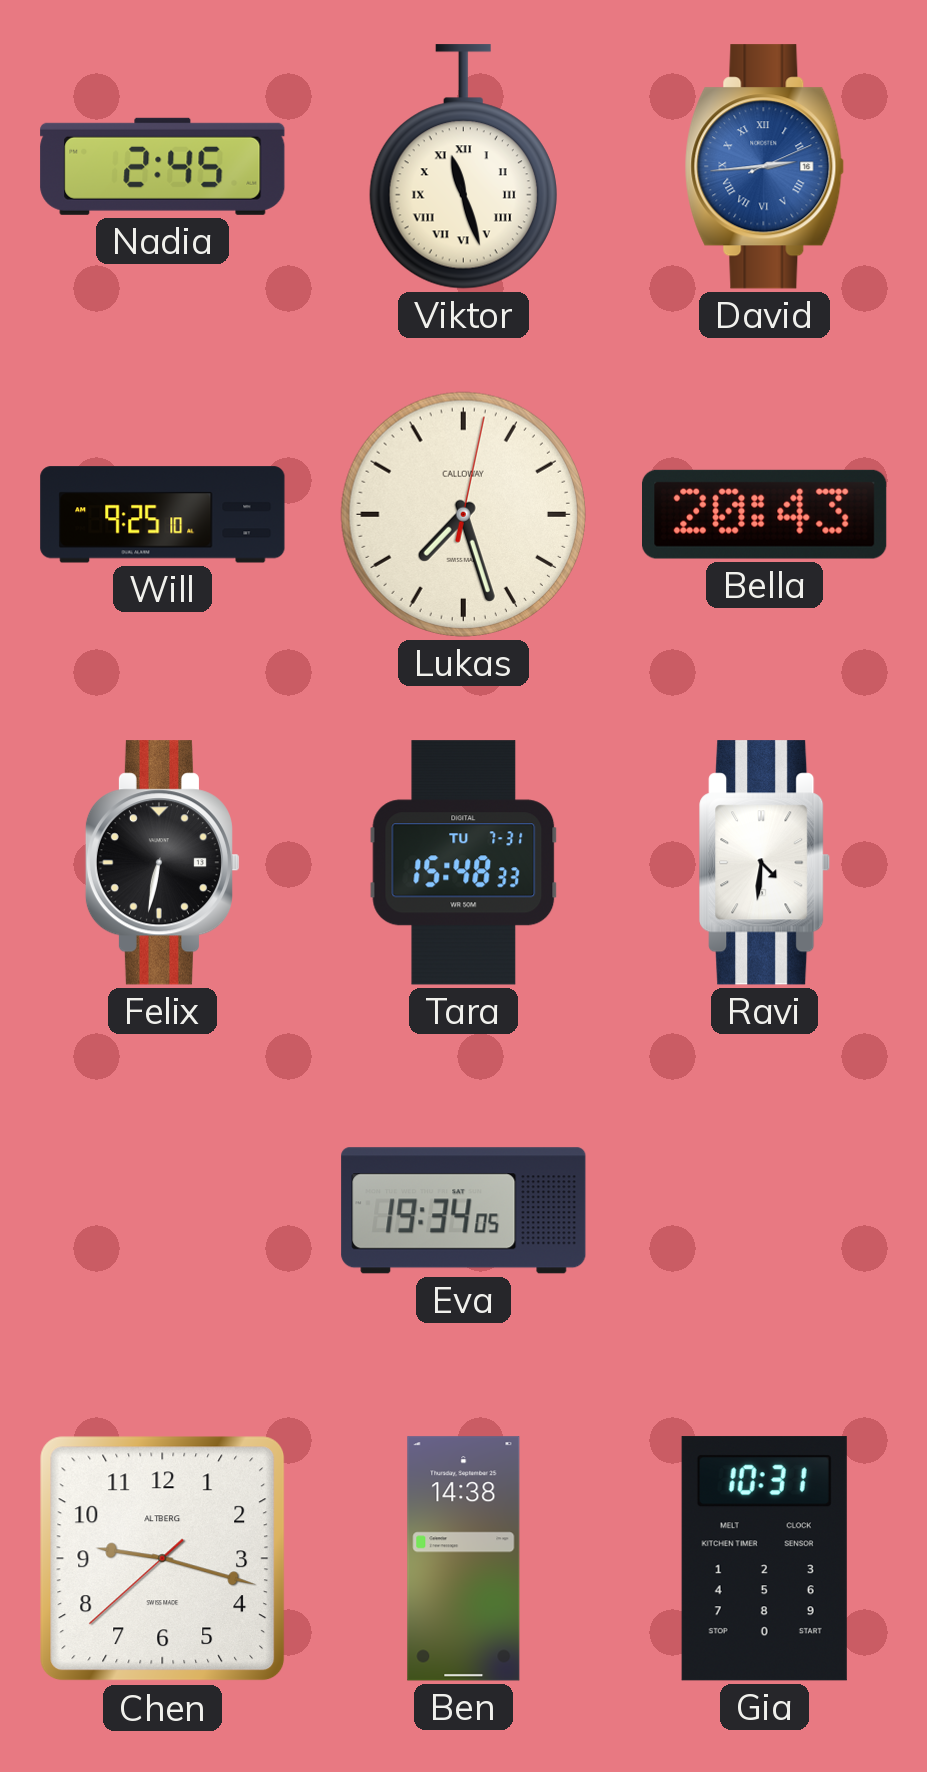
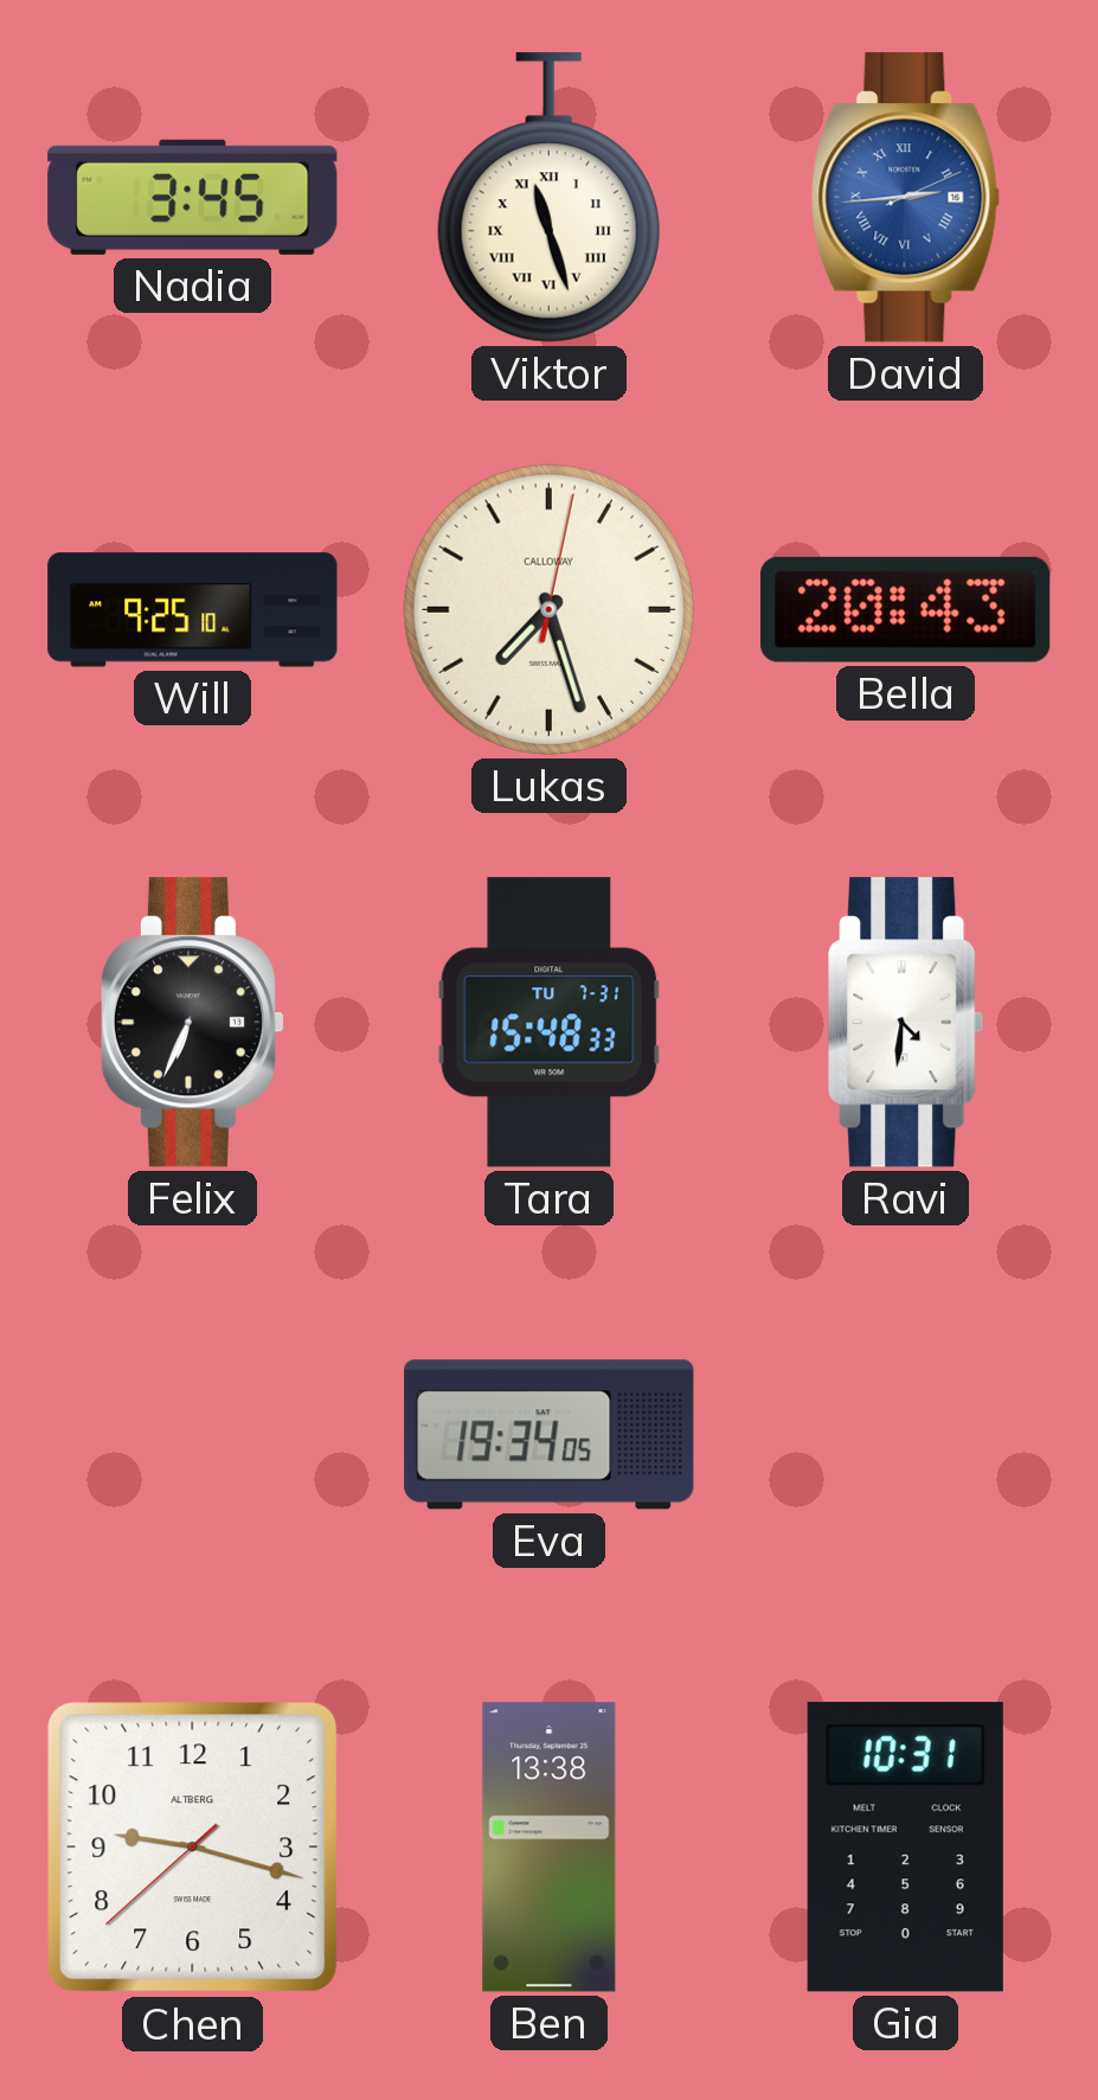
Nadia: 2:45 -> 3:45
Felix: 6:32 -> 6:34
Ben: 14:38 -> 13:38
